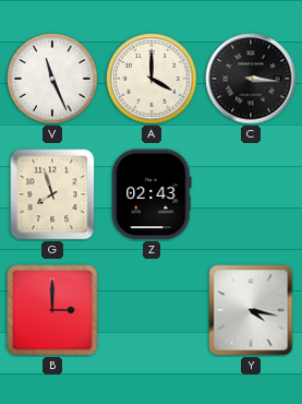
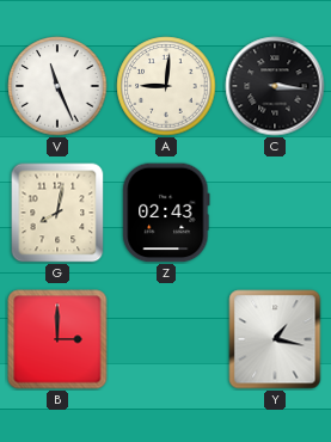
A: 4:00 -> 9:01
G: 7:57 -> 8:02
Y: 4:17 -> 1:17
